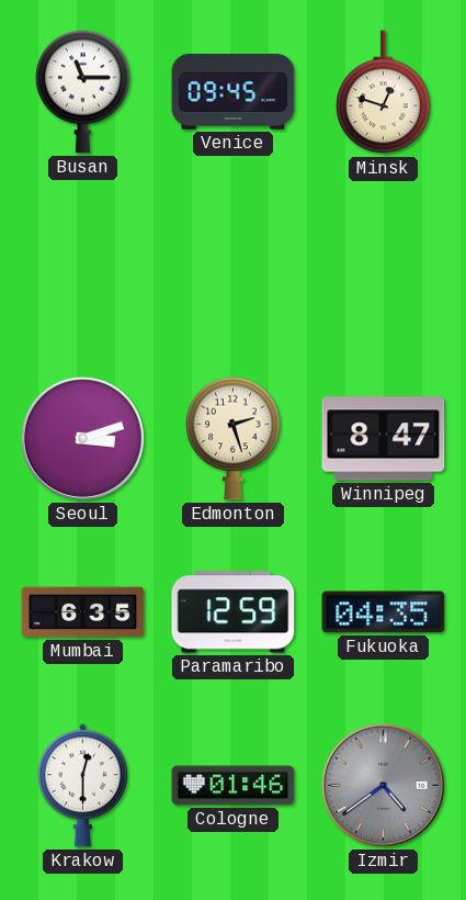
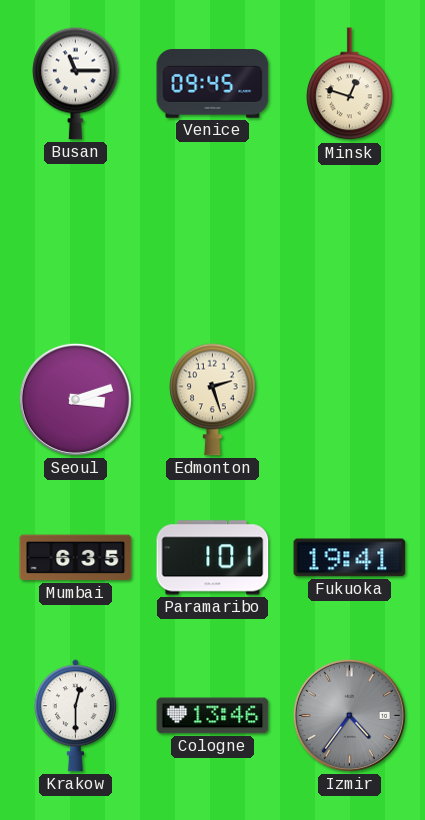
Winnipeg: 8:47 -> none
Paramaribo: 12:59 -> 1:01
Fukuoka: 04:35 -> 19:41
Cologne: 01:46 -> 13:46
Izmir: 4:39 -> 4:36
